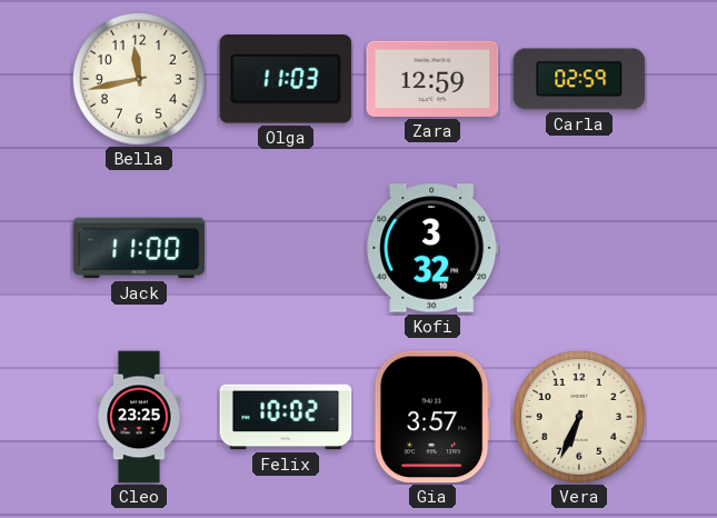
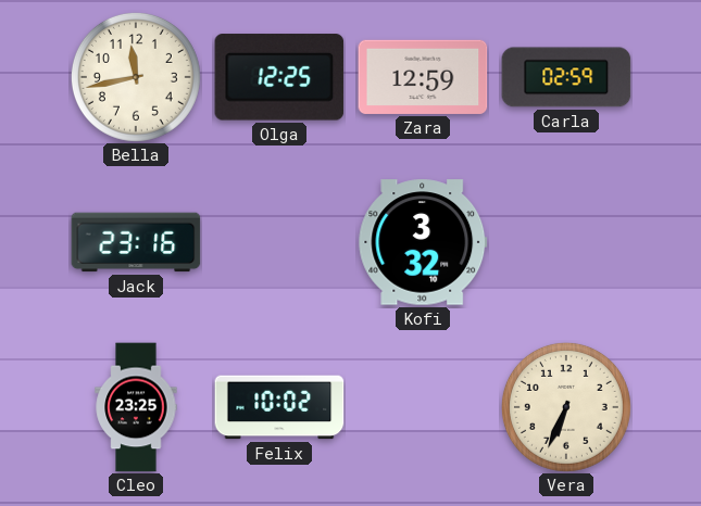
Olga: 11:03 -> 12:25
Jack: 11:00 -> 23:16
Gia: 3:57 -> none
